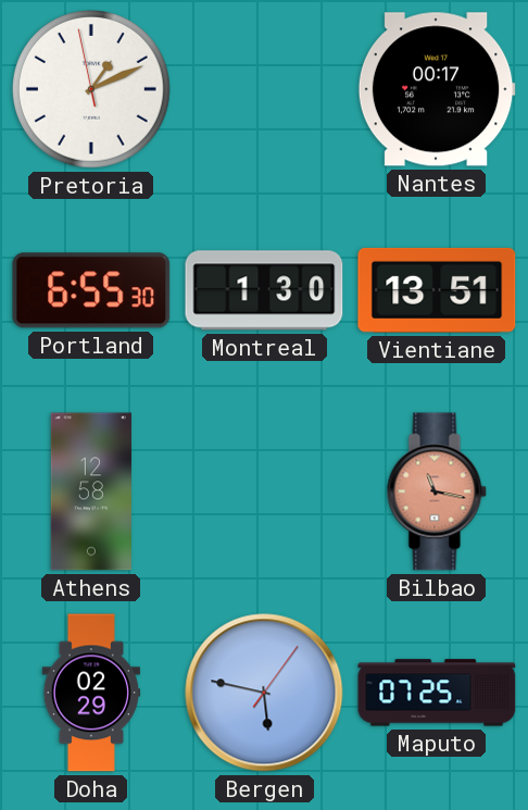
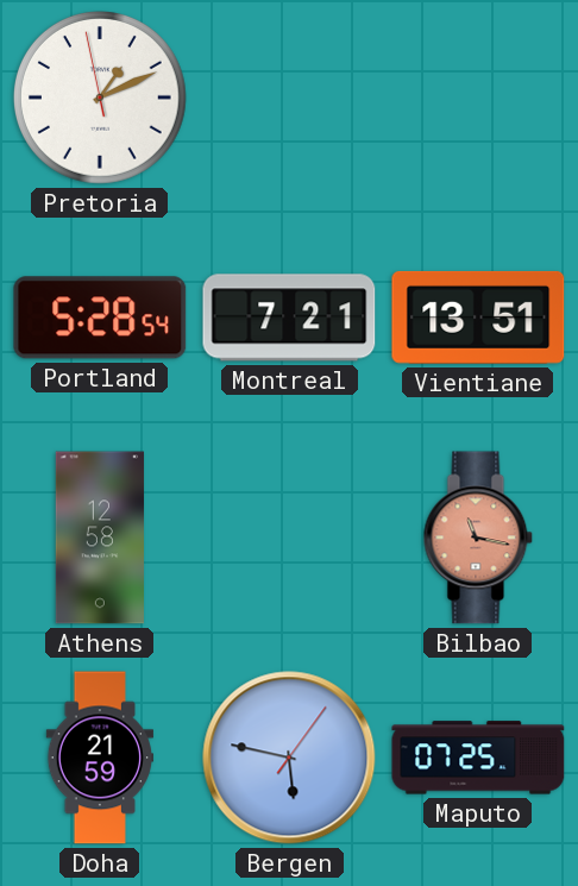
Nantes: 00:17 -> none
Portland: 6:55 -> 5:28
Montreal: 1:30 -> 7:21
Doha: 02:29 -> 21:59
